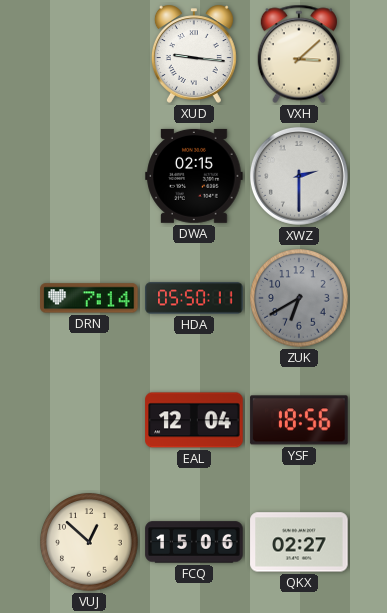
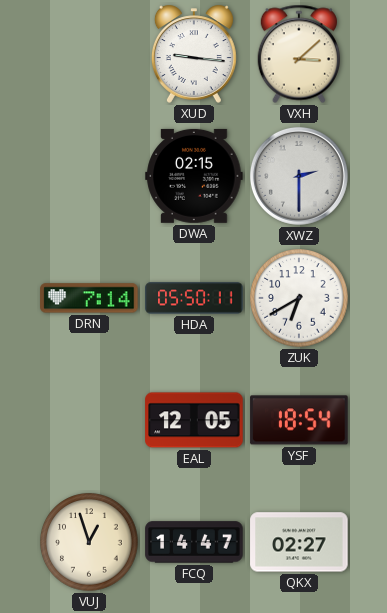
ZUK dial: grey -> white
EAL: 12:04 -> 12:05
YSF: 18:56 -> 18:54
VUJ: 12:52 -> 12:57
FCQ: 15:06 -> 14:47
